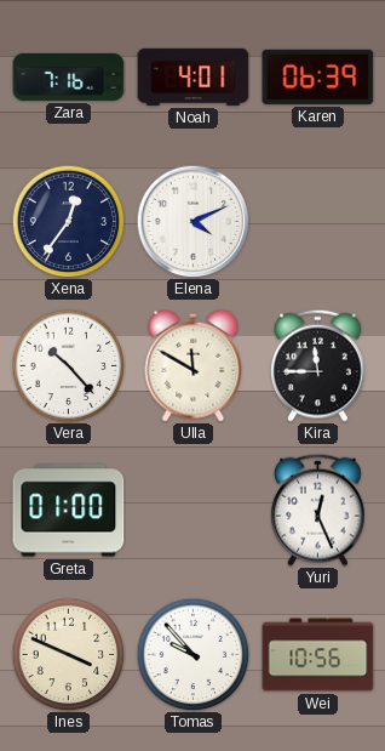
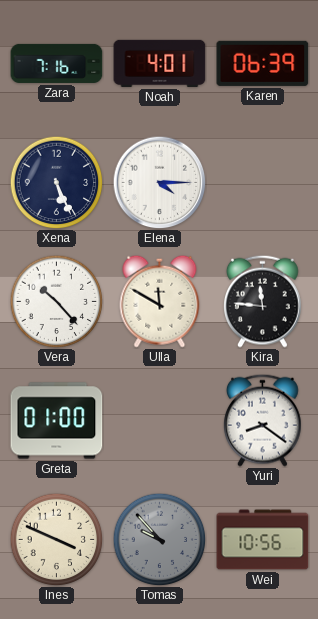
Xena: 12:36 -> 5:26
Elena: 4:11 -> 4:15
Kira: 11:45 -> 11:46
Yuri: 12:26 -> 8:21
Tomas dial: white -> grey
